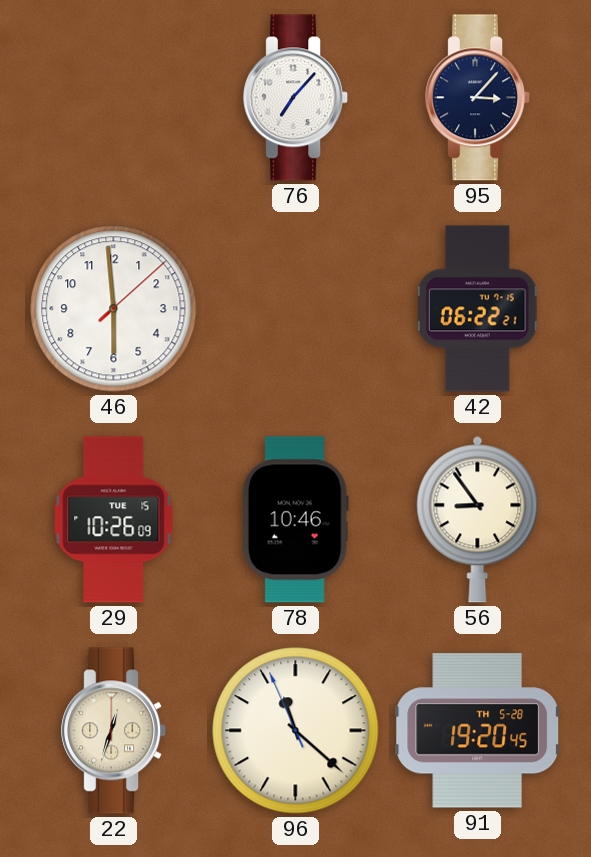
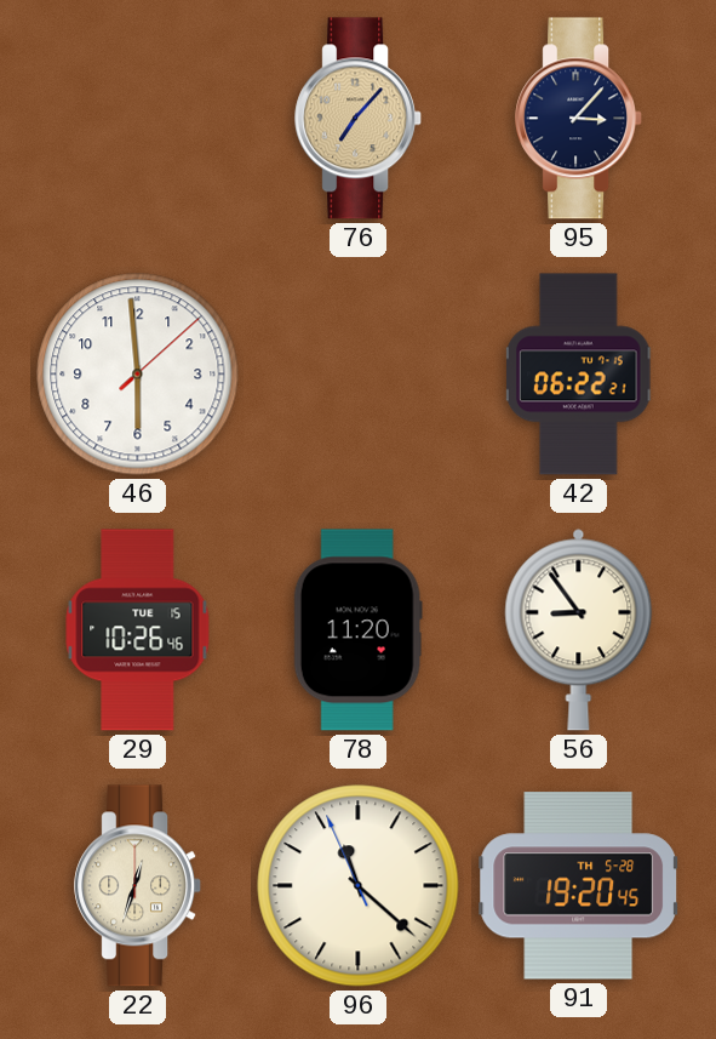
76 dial: white -> champagne
29: 10:26:09 -> 10:26:46
78: 10:46 -> 11:20
